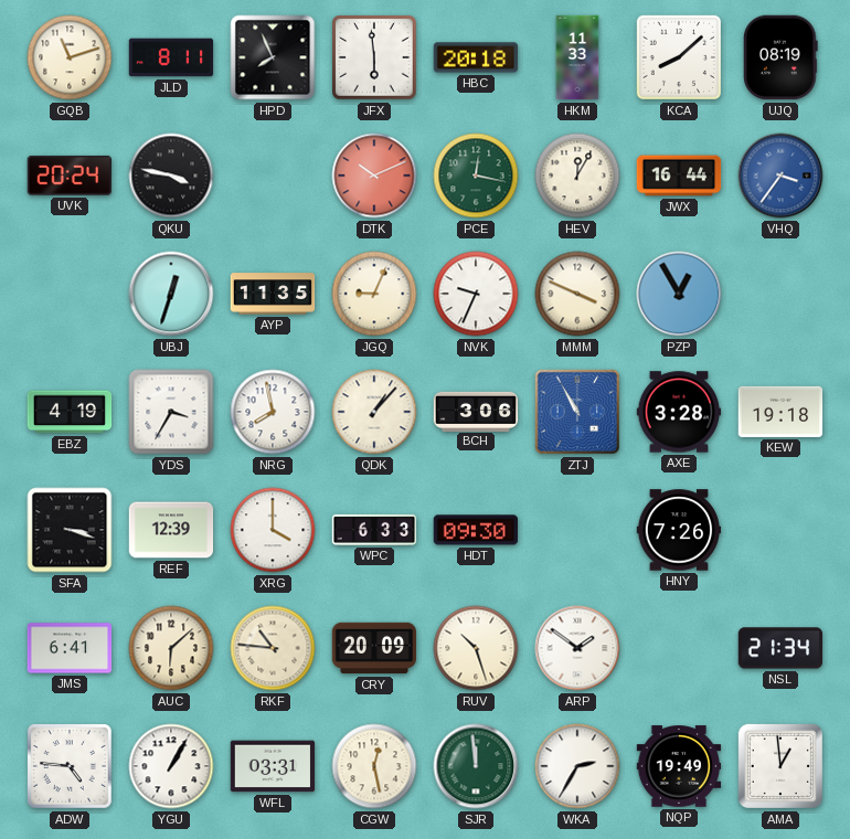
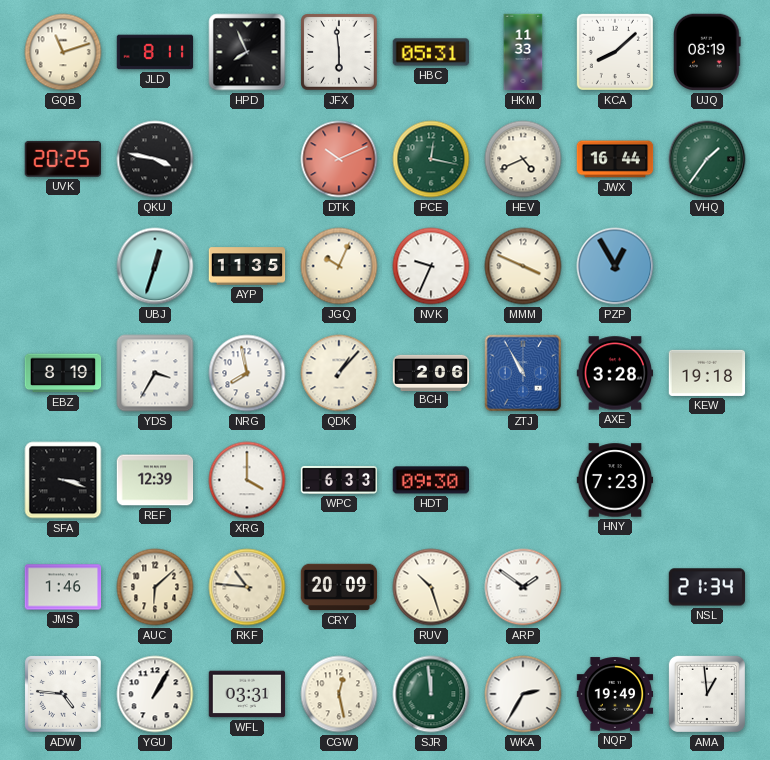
HBC: 20:18 -> 05:31
UVK: 20:24 -> 20:25
HEV: 12:05 -> 4:41
VHQ: 3:36 -> 1:36
VHQ dial: blue -> green
JGQ: 9:04 -> 10:04
EBZ: 4:19 -> 8:19
BCH: 3:06 -> 2:06
HNY: 7:26 -> 7:23
JMS: 6:41 -> 1:46
